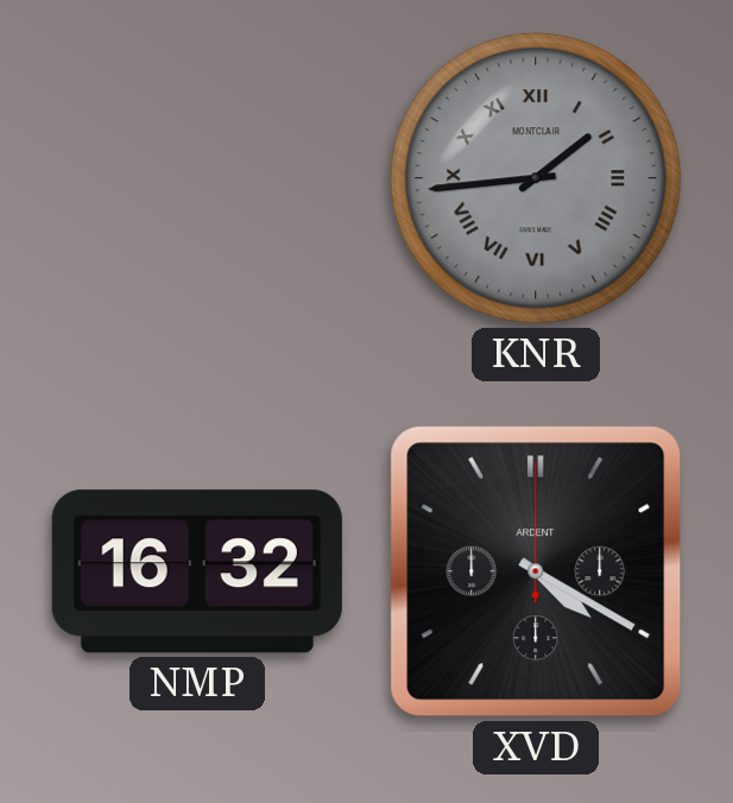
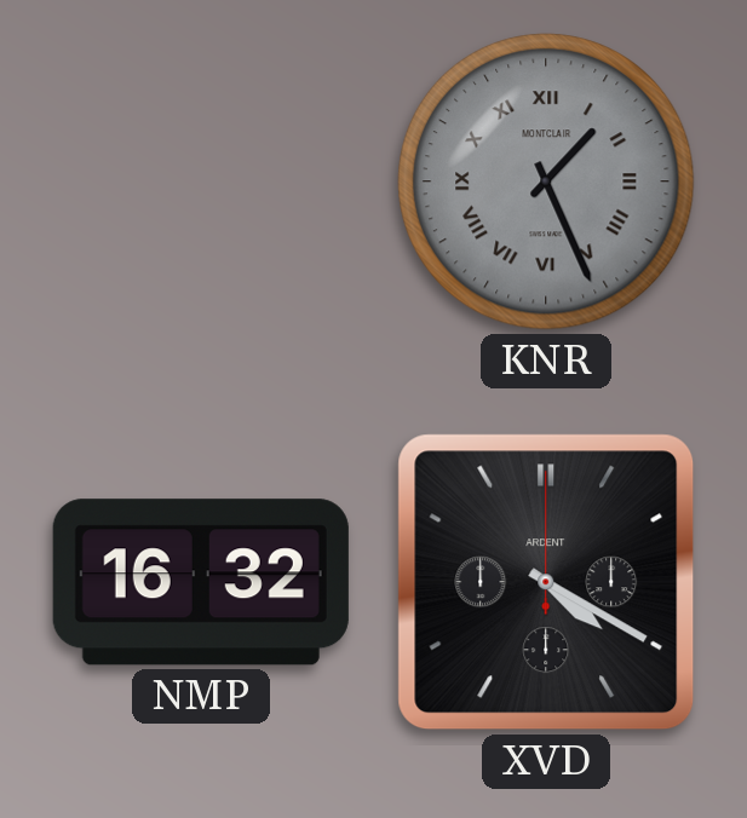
KNR: 1:44 -> 1:26
